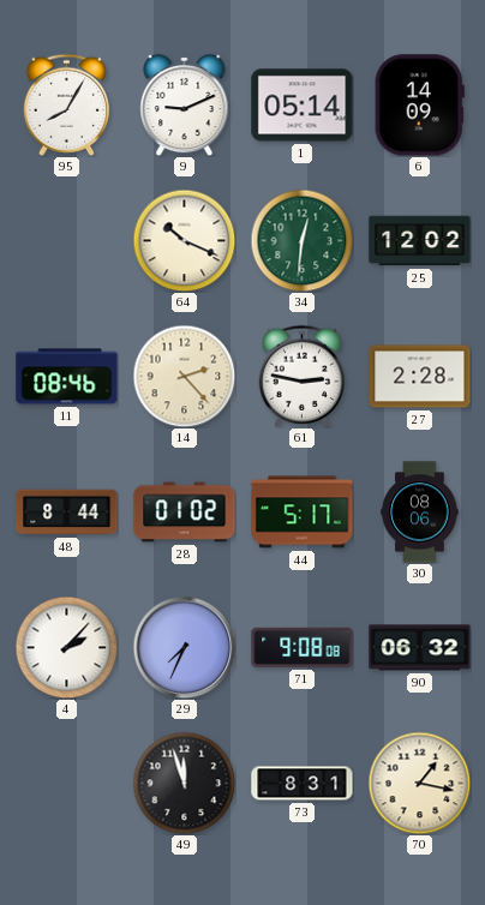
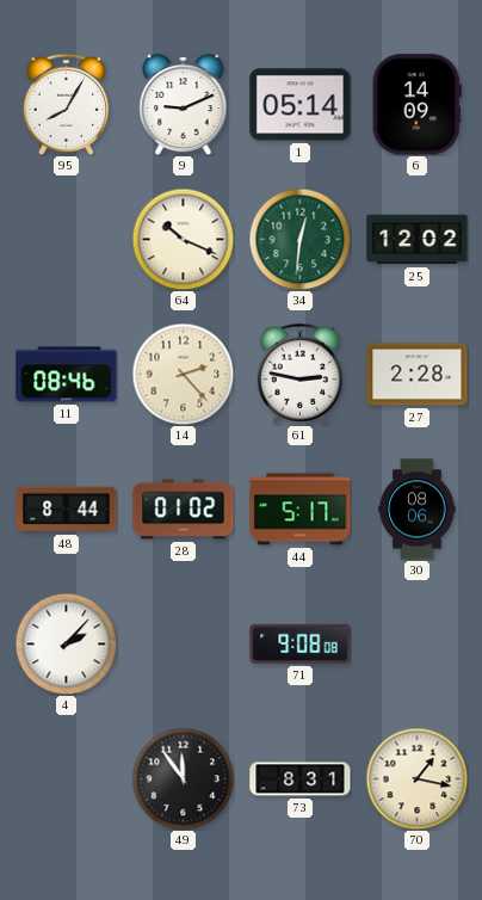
29: 7:34 -> none
90: 06:32 -> none
49: 11:57 -> 11:54
